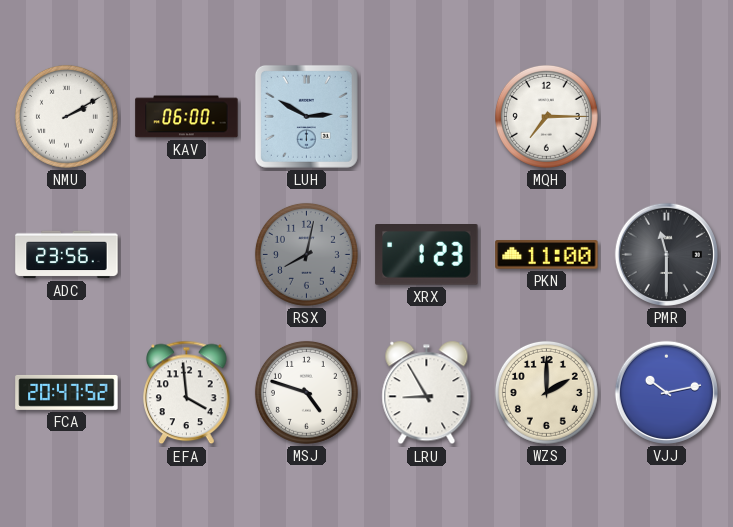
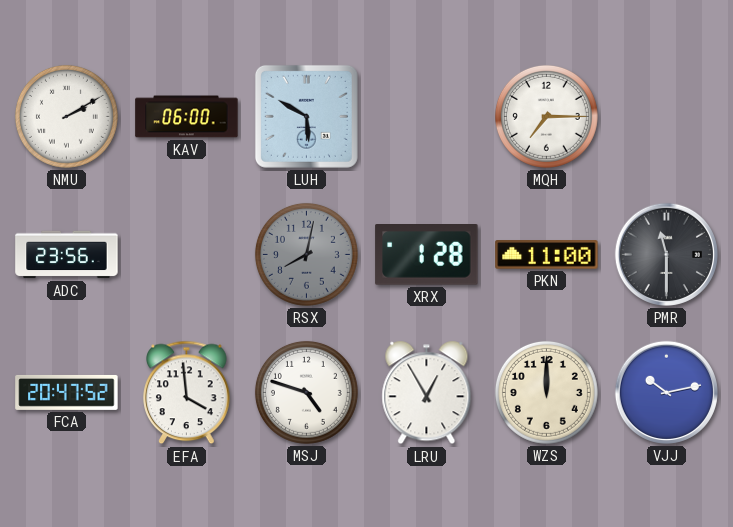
LUH: 2:50 -> 5:50
XRX: 1:23 -> 1:28
LRU: 8:55 -> 12:55
WZS: 2:00 -> 12:00
